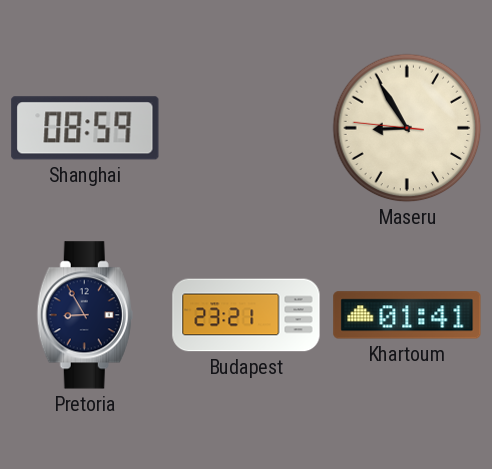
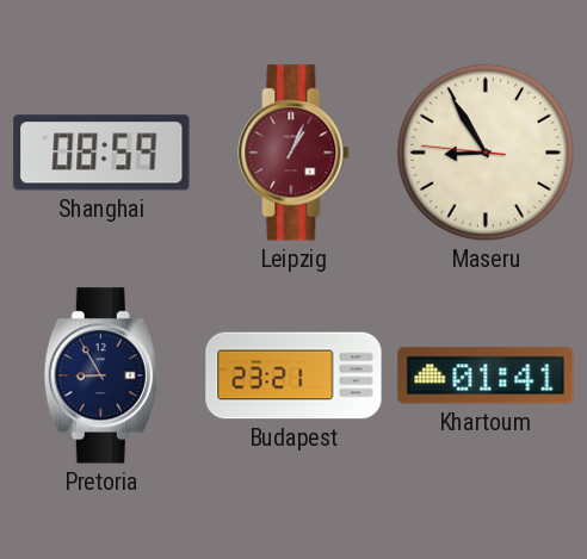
Leipzig: none -> 1:04
